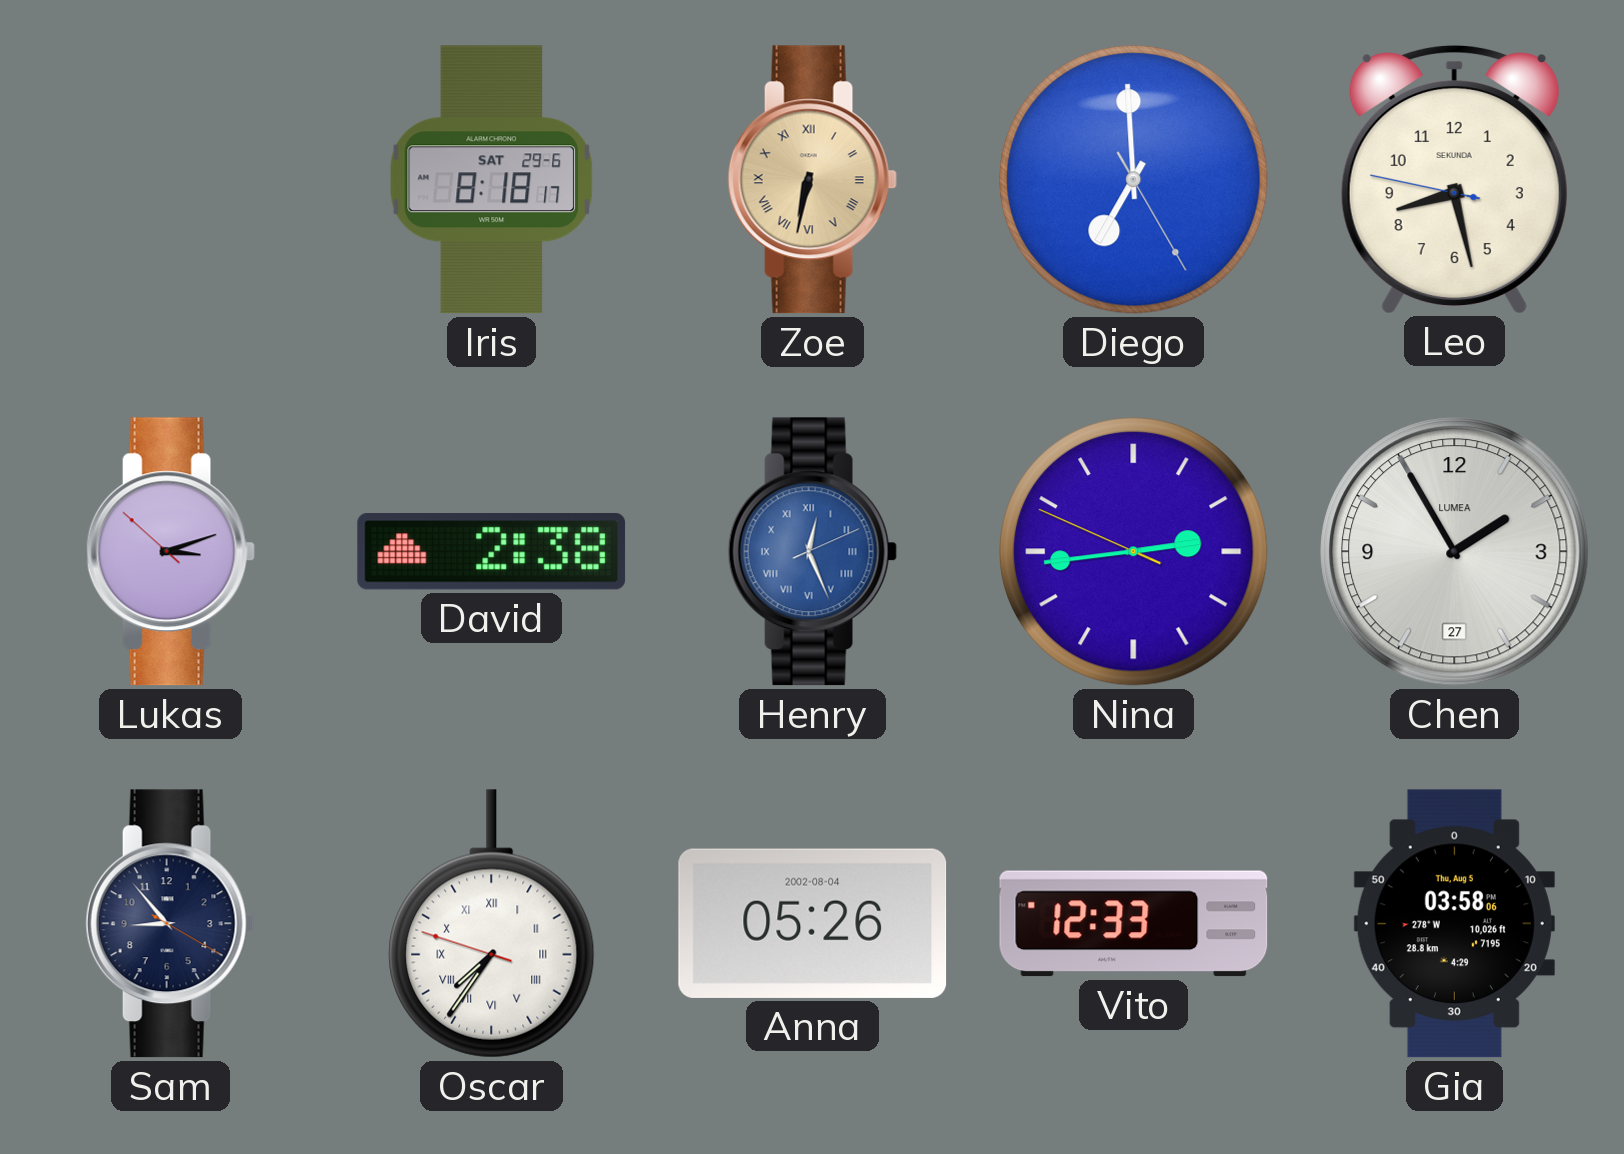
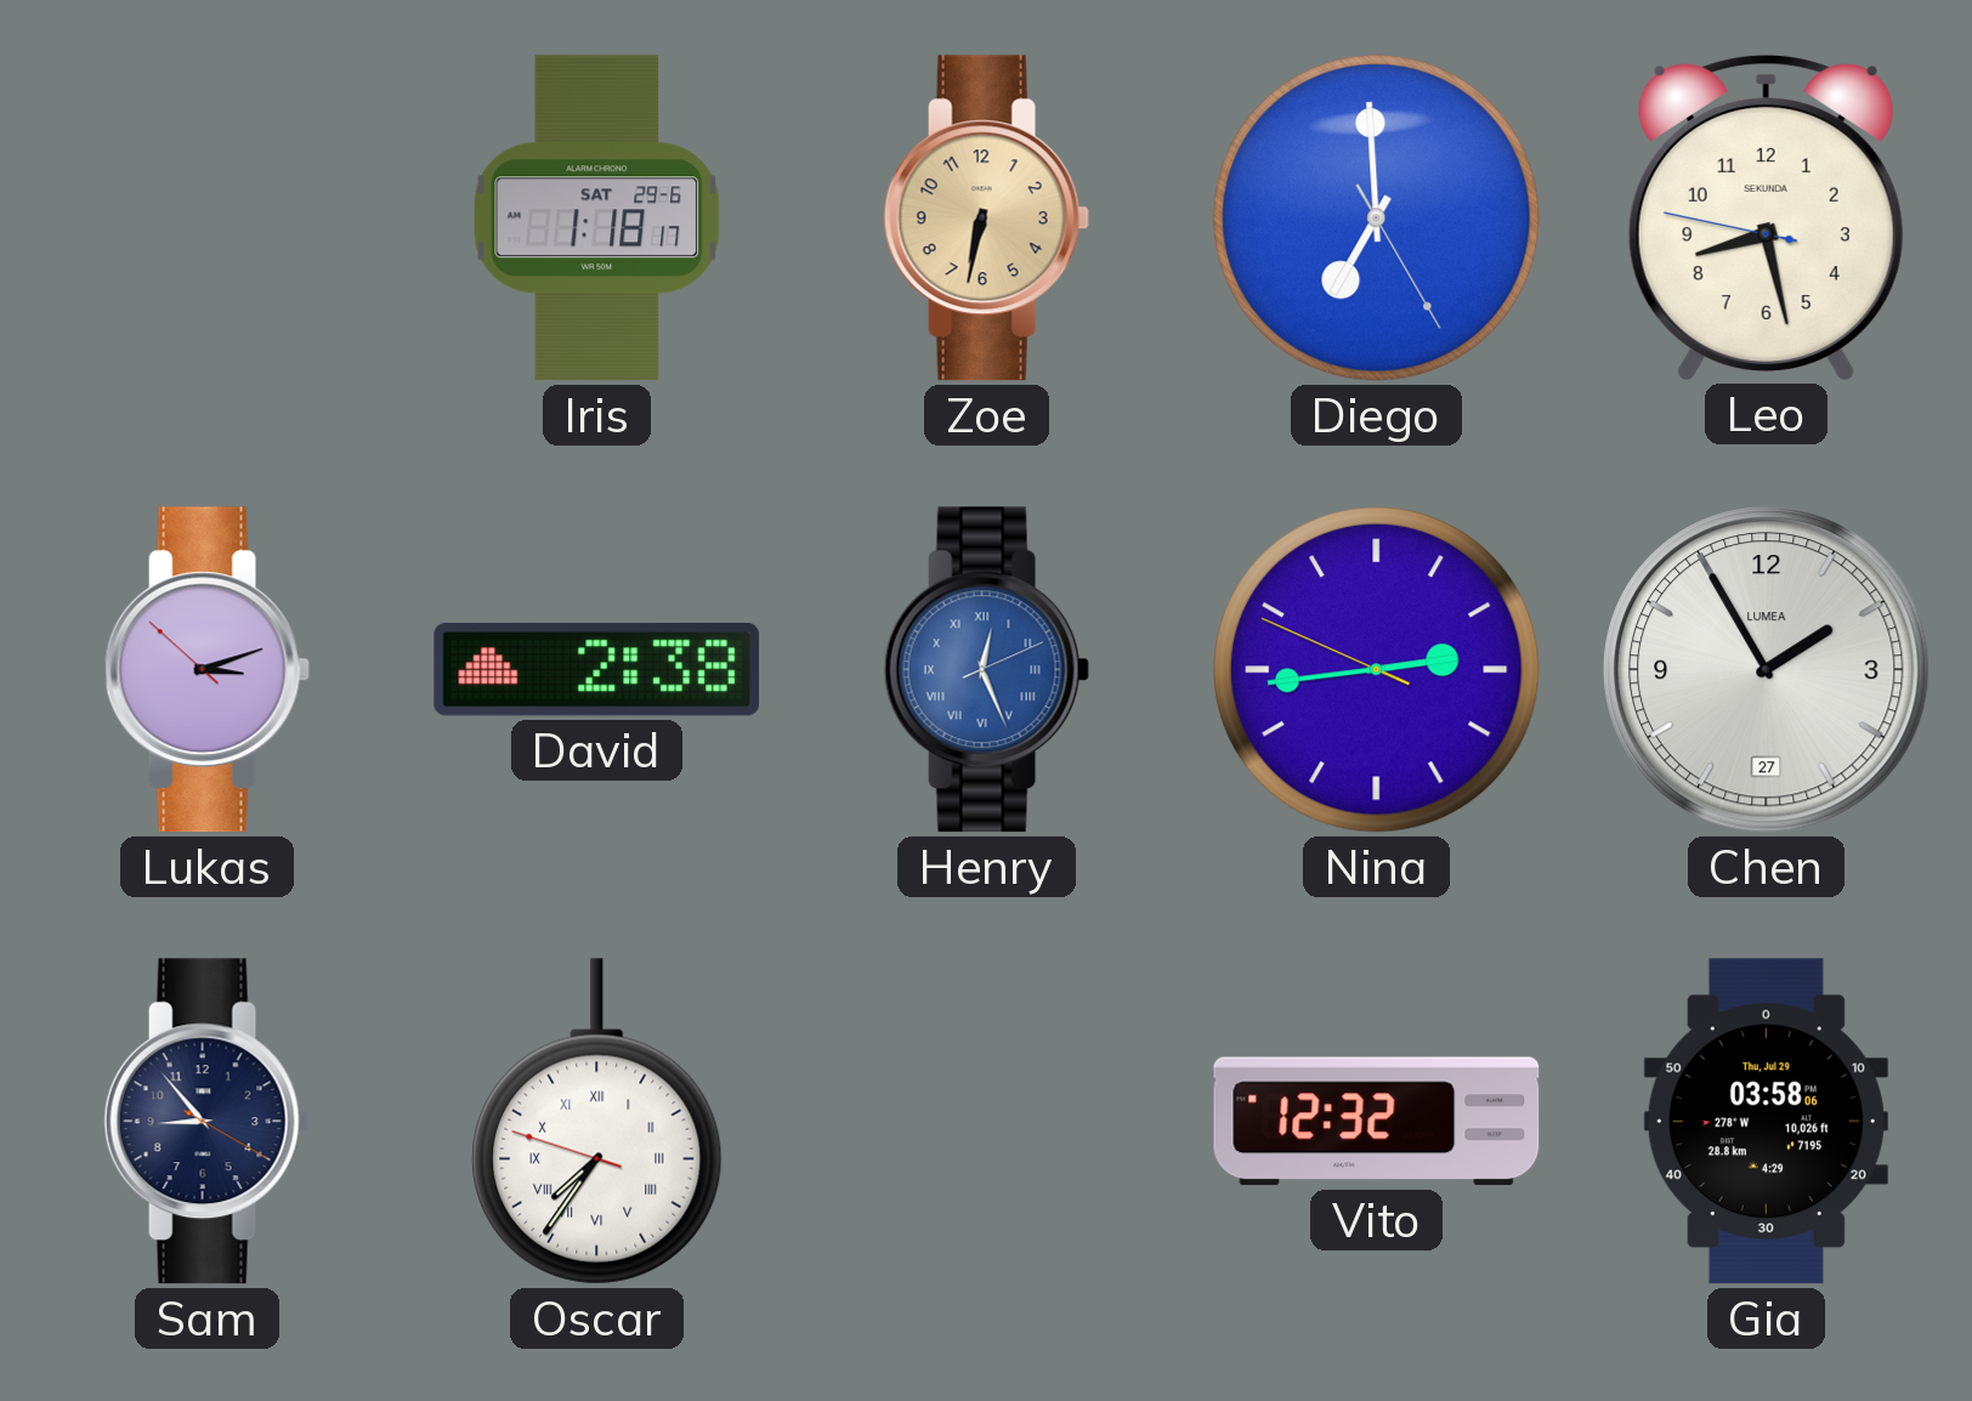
Iris: 8:18 -> 1:18
Zoe numerals: Roman -> Arabic
Anna: 05:26 -> none
Vito: 12:33 -> 12:32
Gia date: Thu, Aug 5 -> Thu, Jul 29
